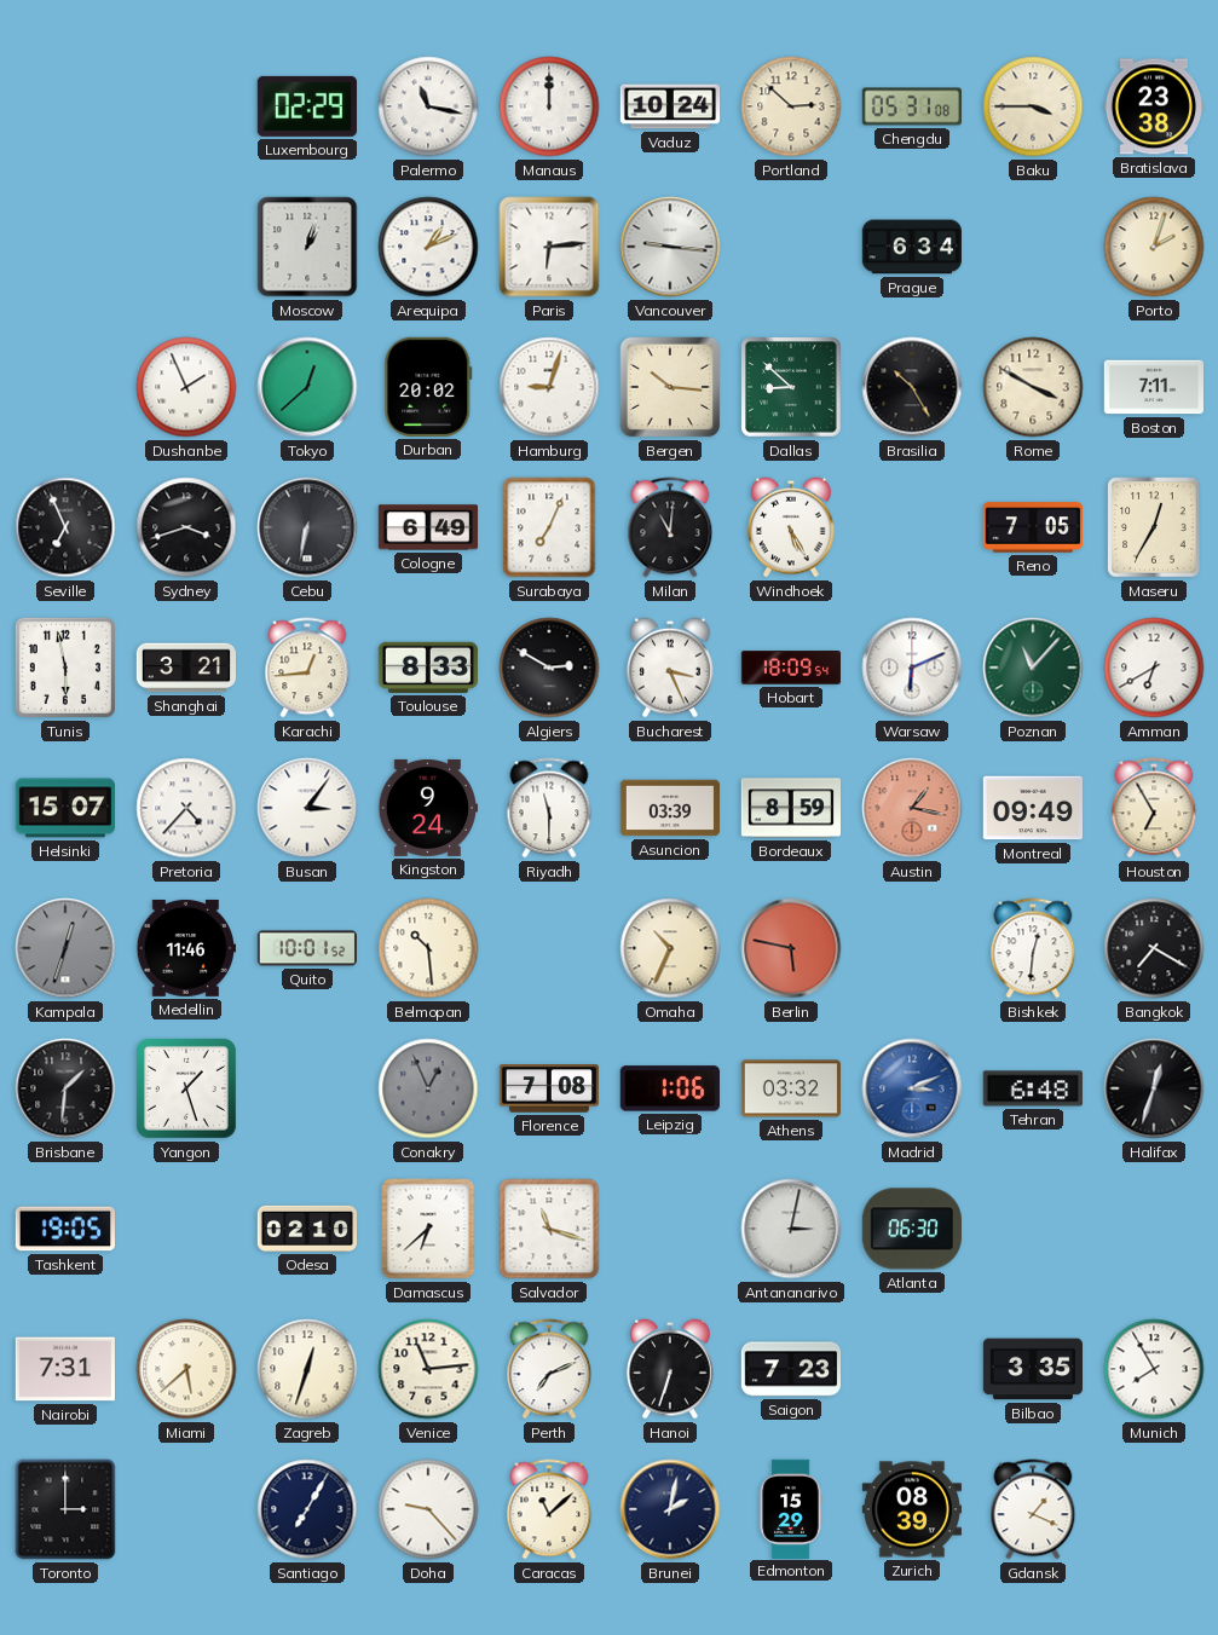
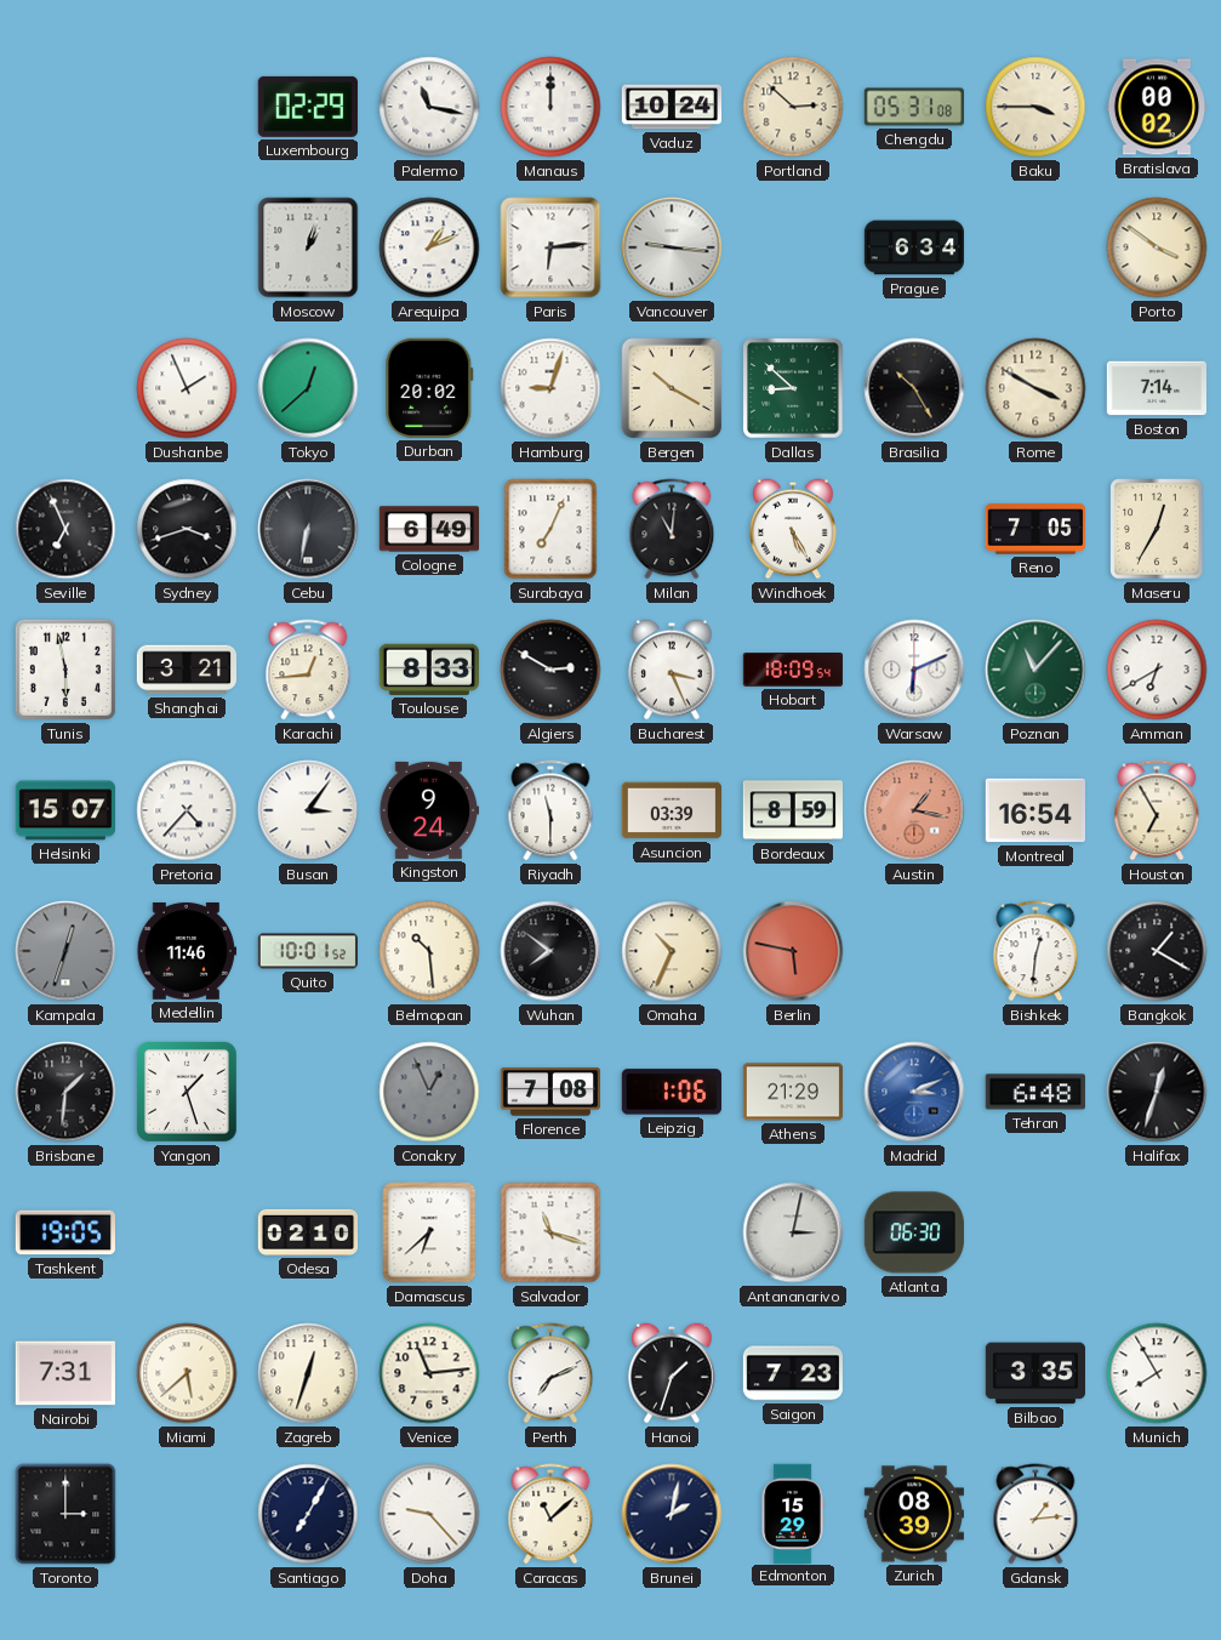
Bratislava: 23:38 -> 00:02
Porto: 2:03 -> 3:51
Bergen: 10:16 -> 10:20
Boston: 7:11 -> 7:14
Montreal: 09:49 -> 16:54
Wuhan: none -> 7:51
Bangkok: 7:20 -> 1:20
Athens: 03:32 -> 21:29
Hanoi: 6:33 -> 1:33
Gdansk: 1:19 -> 1:14
